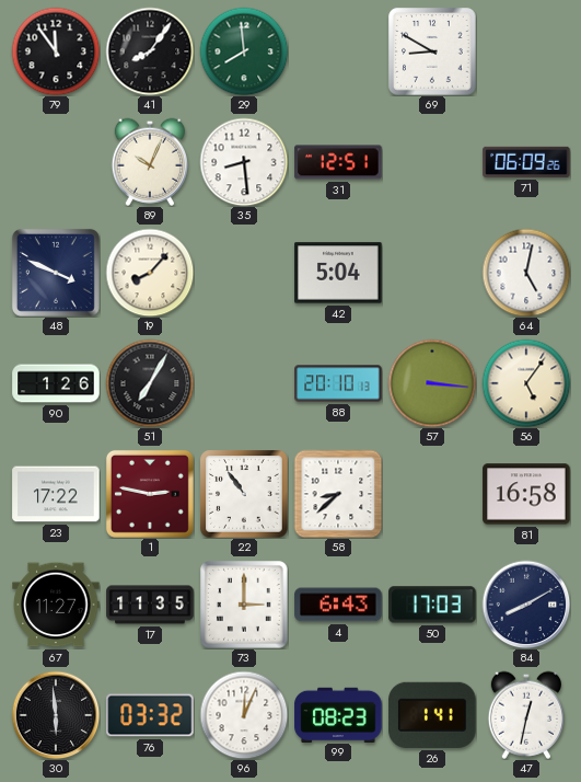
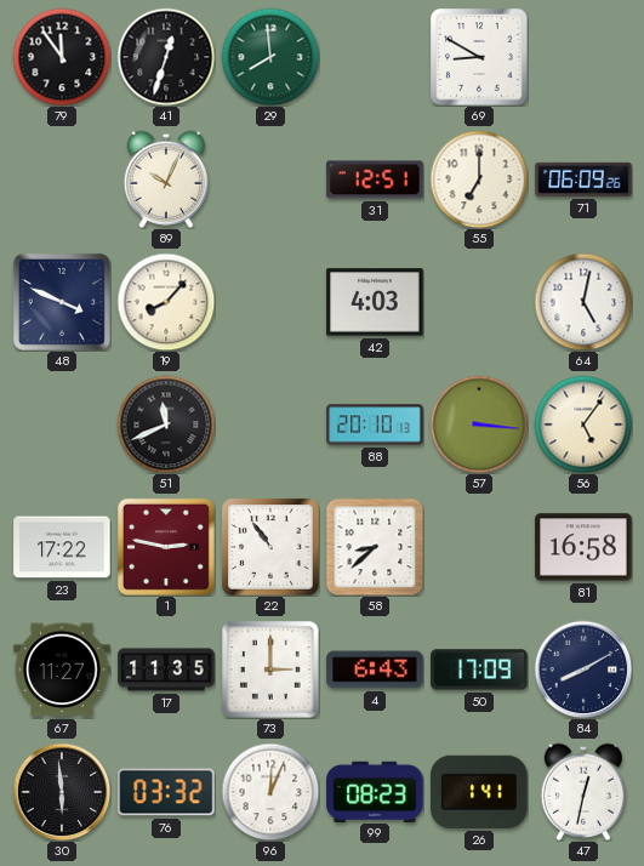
41: 8:06 -> 12:33
35: 8:29 -> none
55: none -> 7:00
42: 5:04 -> 4:03
90: 1:26 -> none
51: 7:05 -> 11:41
50: 17:03 -> 17:09
